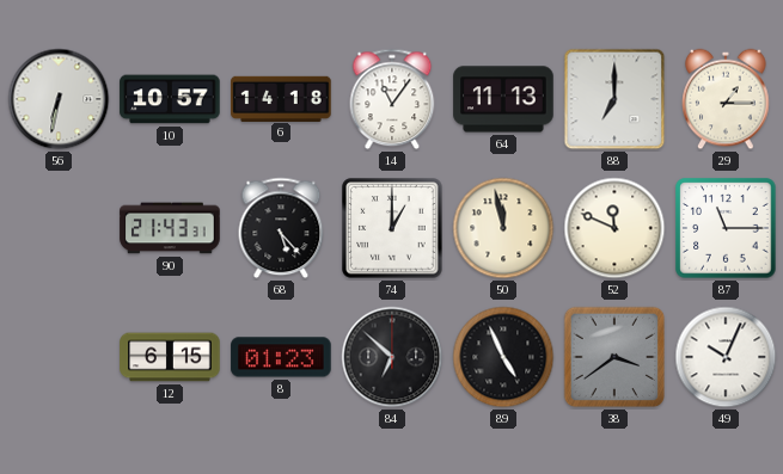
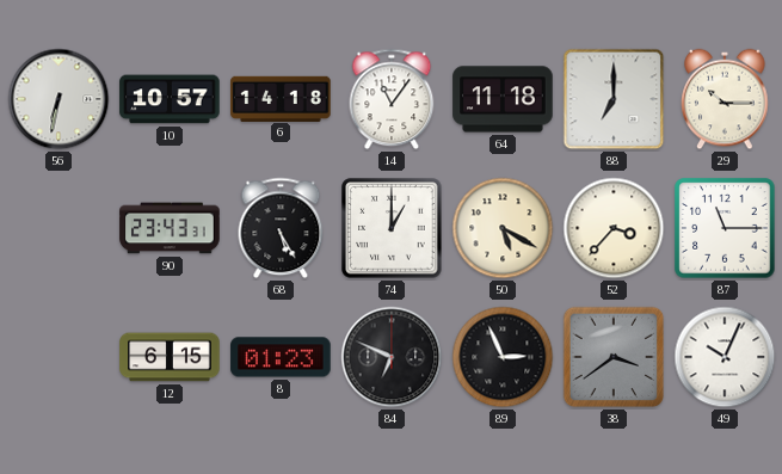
64: 11:13 -> 11:18
29: 1:15 -> 10:15
90: 21:43 -> 23:43
68: 5:23 -> 5:25
50: 11:58 -> 5:20
52: 11:49 -> 3:37
84: 6:52 -> 6:49
89: 4:56 -> 2:56
